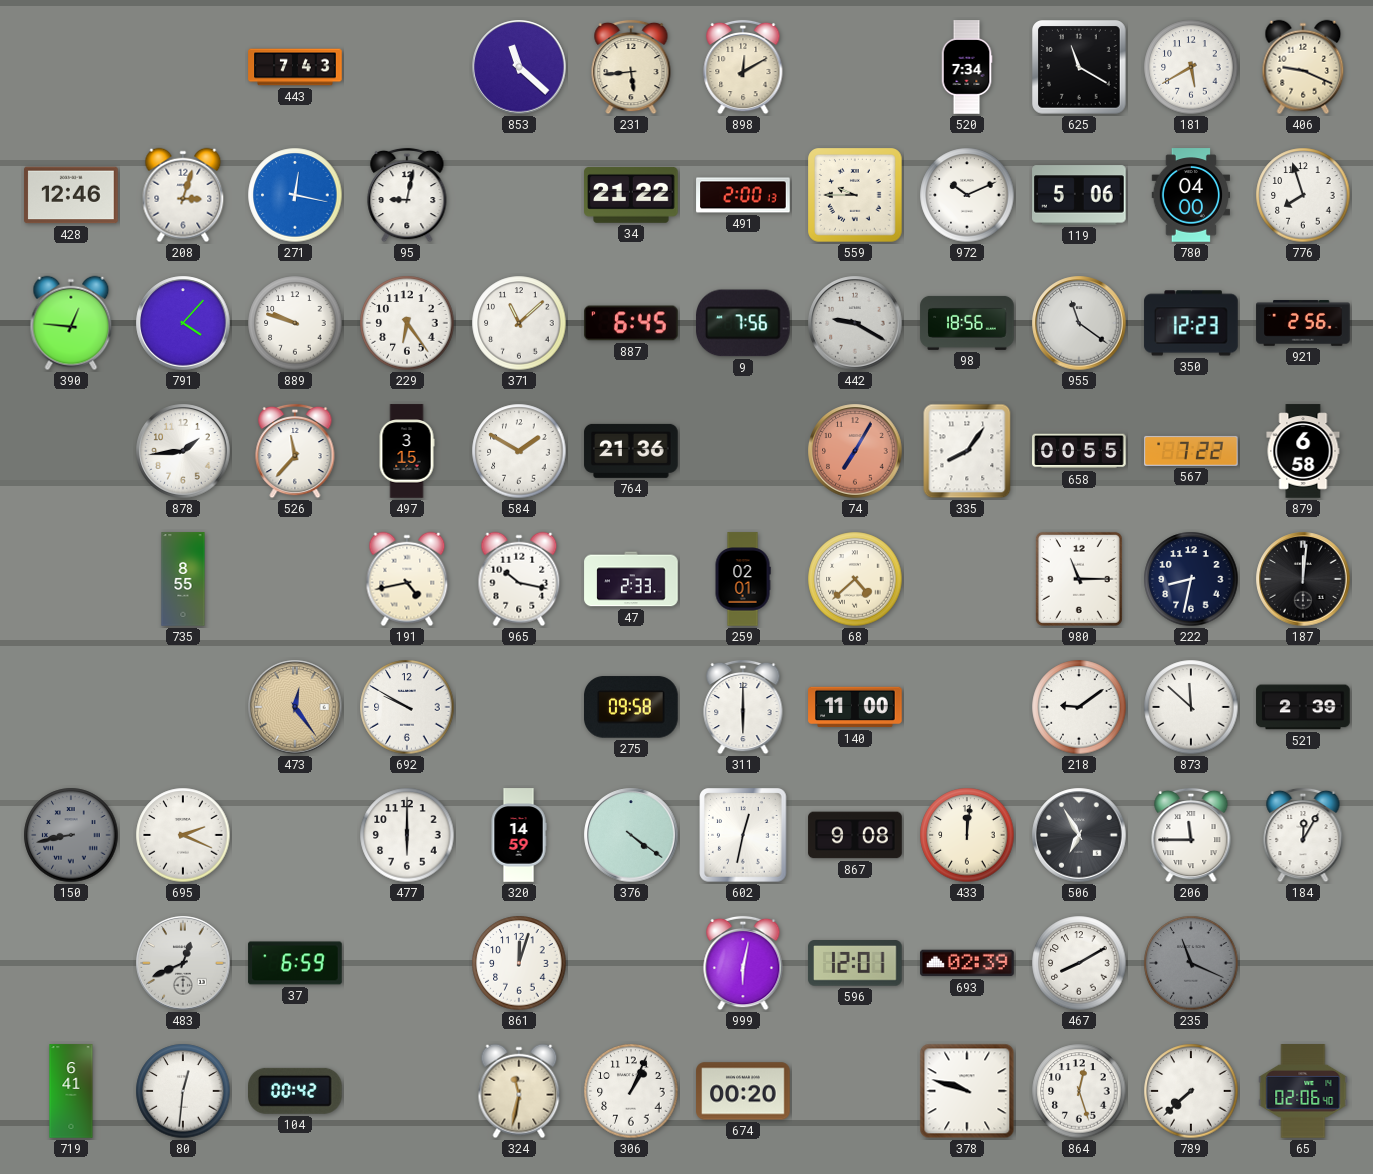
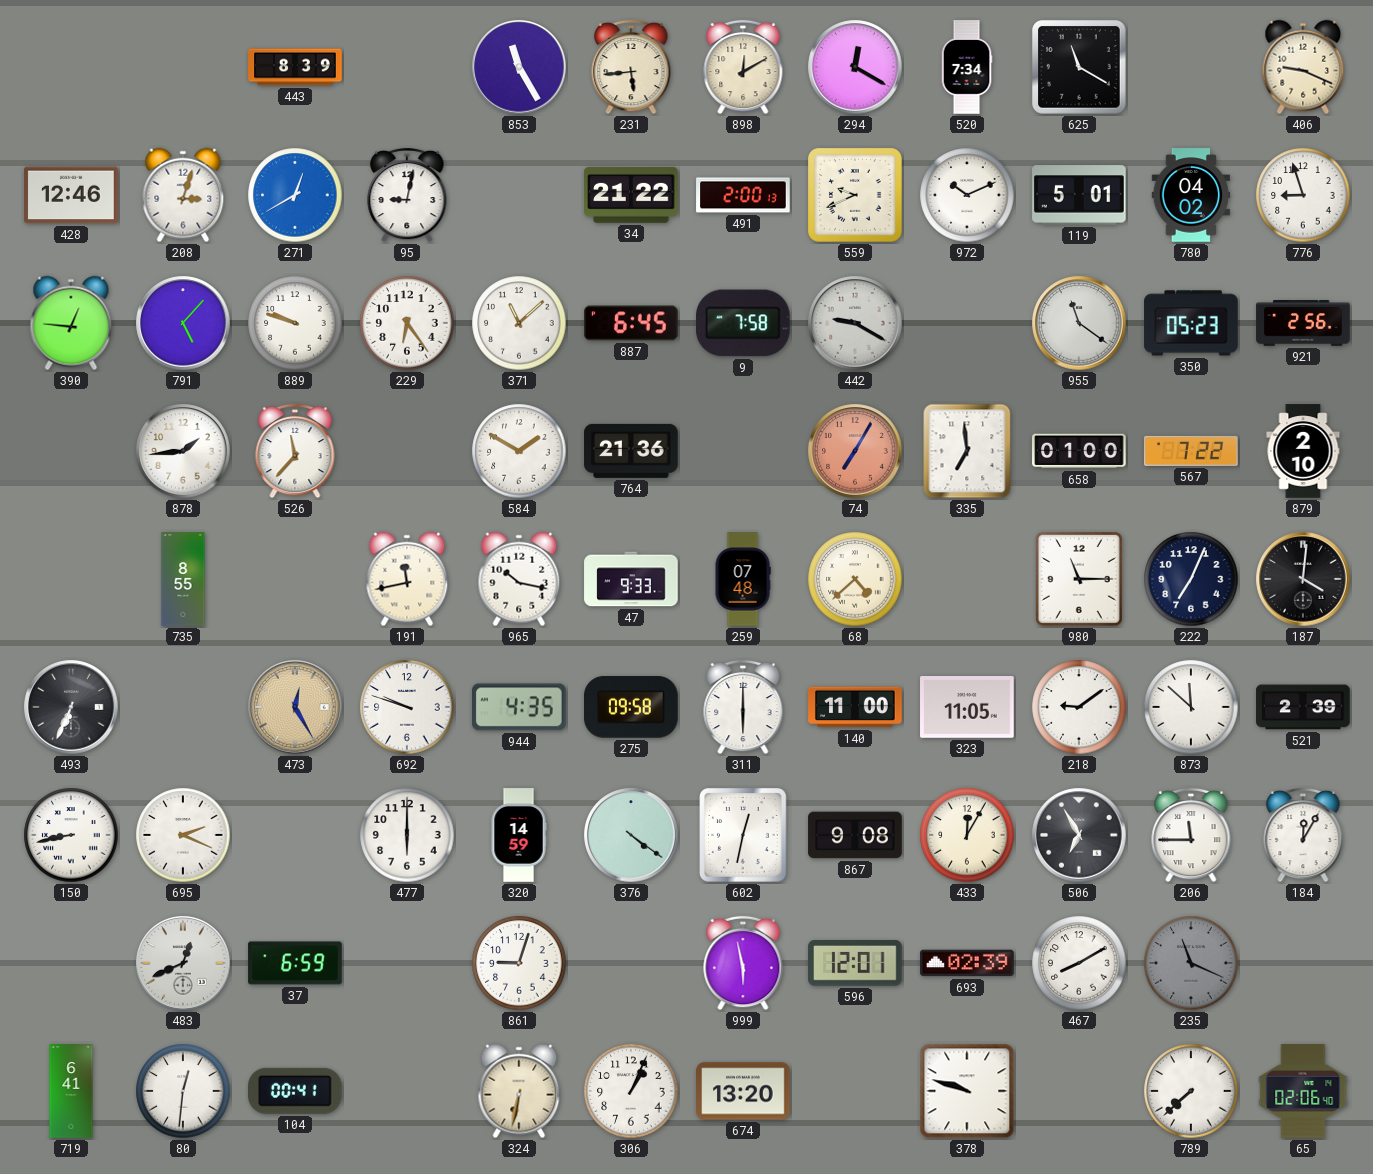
443: 7:43 -> 8:39
853: 11:22 -> 11:25
294: none -> 12:20
181: 5:40 -> none
271: 12:17 -> 12:40
559: 9:45 -> 9:41
119: 5:06 -> 5:01
780: 04:00 -> 04:02
776: 7:57 -> 8:57
791: 4:07 -> 5:07
9: 7:56 -> 7:58
98: 18:56 -> none
350: 12:23 -> 05:23
497: 3:15 -> none
335: 8:06 -> 6:59
658: 00:55 -> 01:00
879: 6:58 -> 2:10
191: 4:43 -> 11:43
47: 2:33 -> 9:33
259: 02:01 -> 07:48
222: 8:32 -> 7:04
187: 12:01 -> 4:01
493: none -> 6:34
473: 12:24 -> 12:25
692: 9:50 -> 9:48
944: none -> 4:35
323: none -> 11:05
150 dial: grey -> white
433: 12:01 -> 12:05
861: 12:03 -> 9:03
999: 6:02 -> 5:58
104: 00:42 -> 00:41
324: 11:32 -> 6:32
674: 00:20 -> 13:20
864: 12:27 -> none
